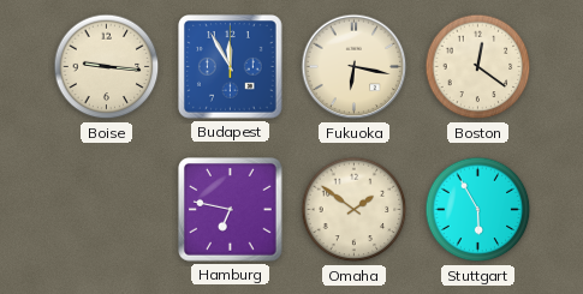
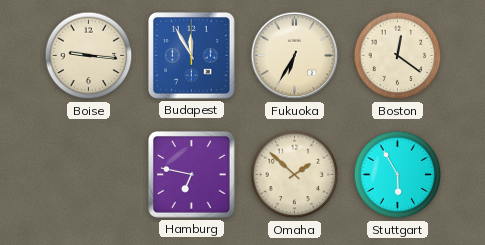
Fukuoka: 6:17 -> 6:35
Omaha: 1:51 -> 1:52
